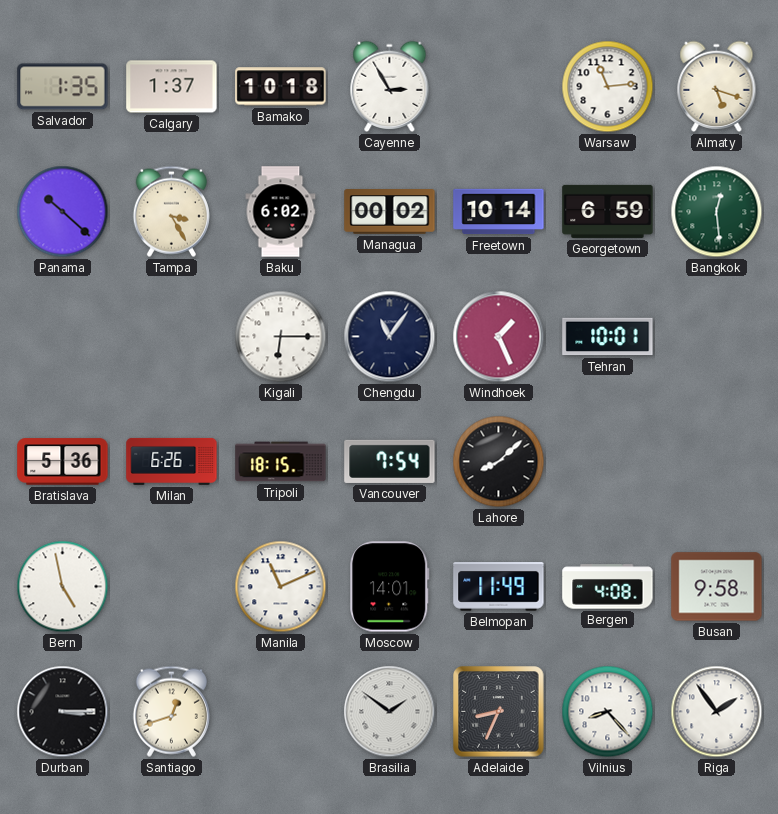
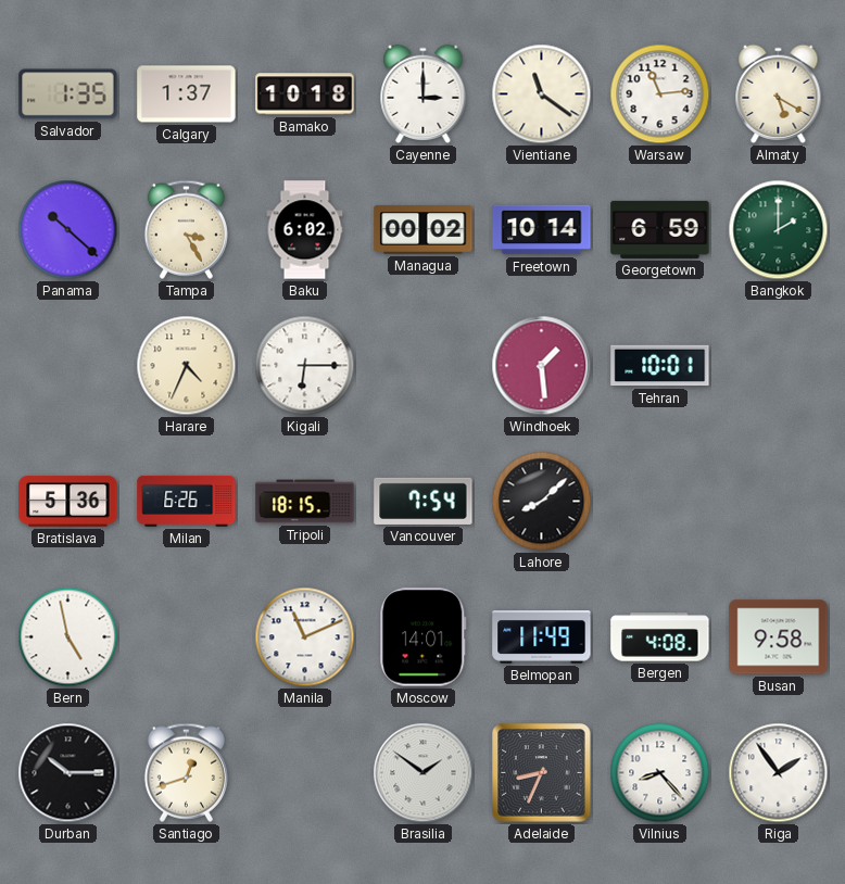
Cayenne: 2:55 -> 3:00
Vientiane: none -> 11:21
Almaty: 5:18 -> 5:20
Bangkok: 12:29 -> 2:00
Harare: none -> 4:34
Chengdu: 11:06 -> none
Windhoek: 1:26 -> 1:29
Durban: 3:15 -> 10:15
